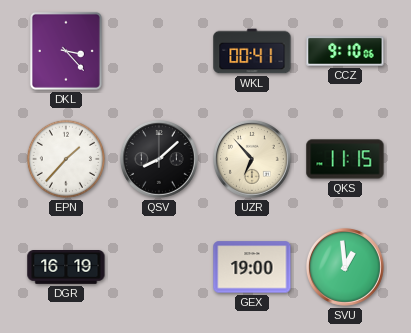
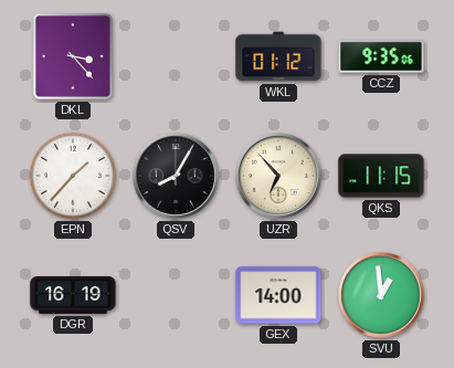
WKL: 00:41 -> 01:12
CCZ: 9:10 -> 9:35
QSV: 8:08 -> 8:05
GEX: 19:00 -> 14:00
